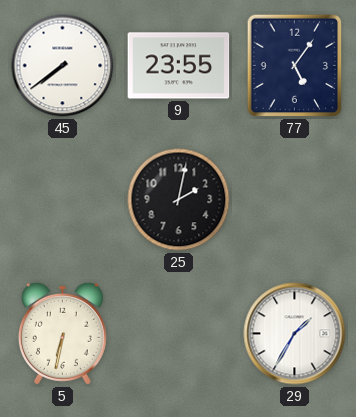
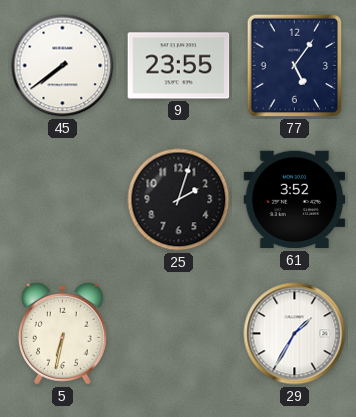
25: 2:02 -> 2:03
61: none -> 3:52
